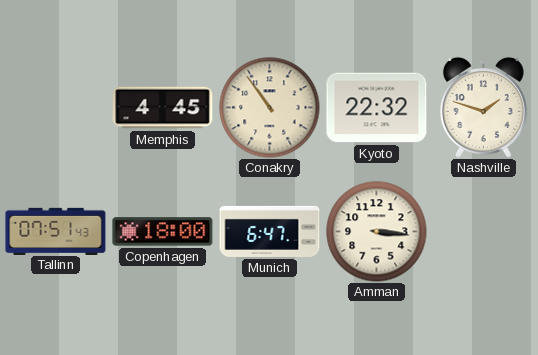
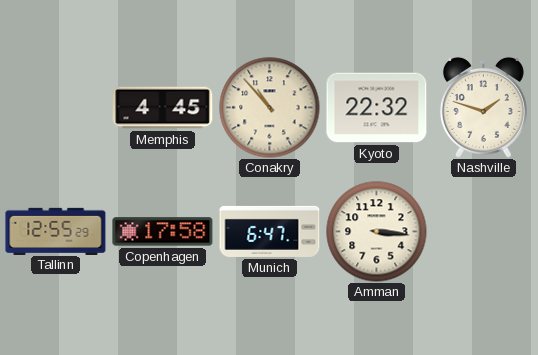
Conakry: 10:54 -> 10:53
Tallinn: 07:51 -> 12:55
Copenhagen: 18:00 -> 17:58
